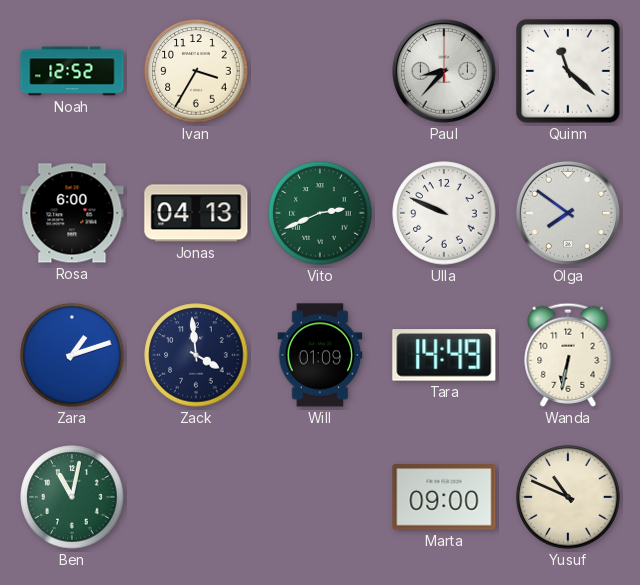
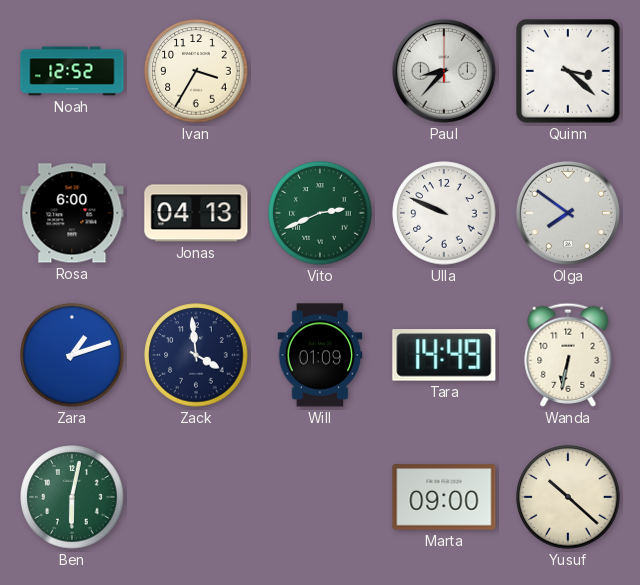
Quinn: 11:22 -> 3:22
Ben: 11:02 -> 6:02
Yusuf: 10:49 -> 10:22
